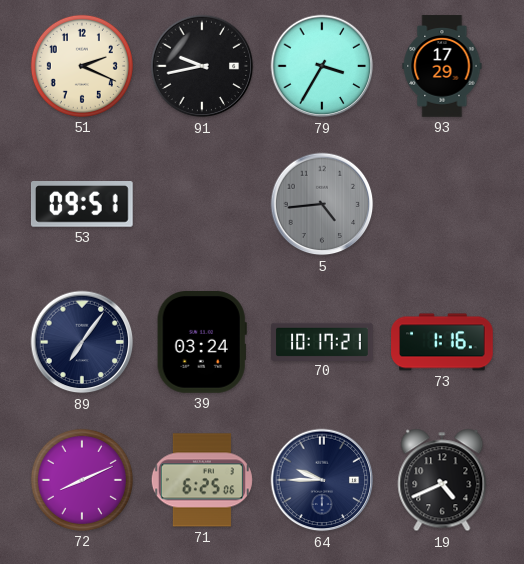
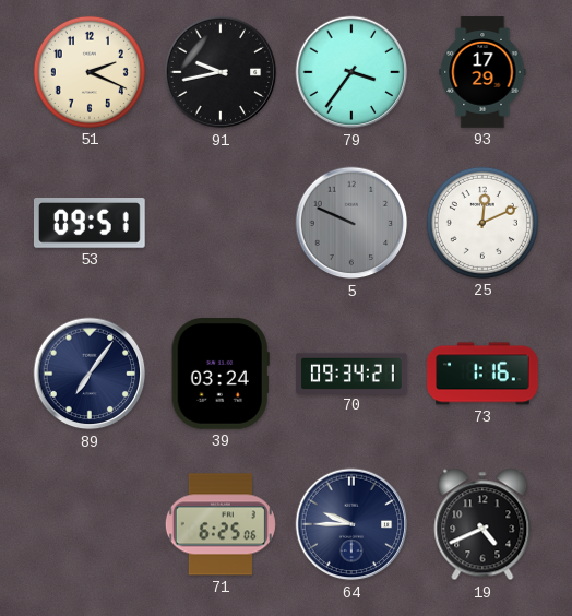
79: 3:35 -> 3:36
5: 4:44 -> 9:49
25: none -> 12:11
70: 10:17 -> 09:34
72: 8:11 -> none
